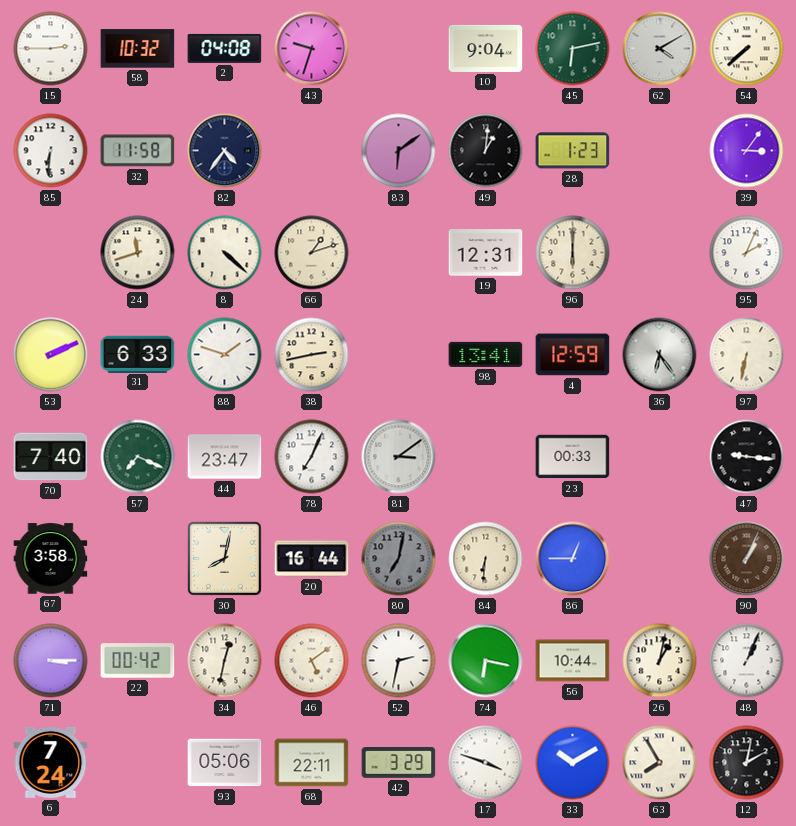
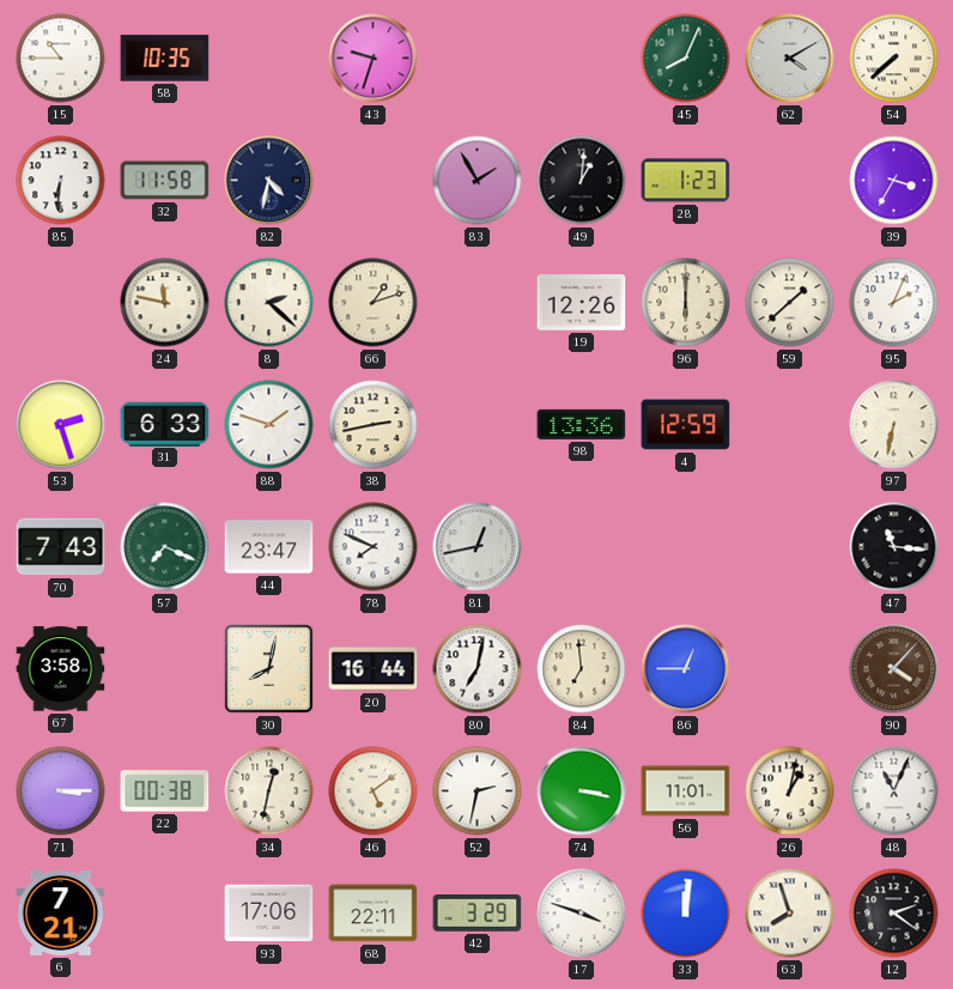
15: 2:45 -> 10:45
58: 10:32 -> 10:35
2: 04:08 -> none
10: 9:04 -> none
45: 6:13 -> 8:04
82: 4:36 -> 4:32
83: 6:09 -> 1:55
39: 3:06 -> 3:35
24: 11:42 -> 11:47
8: 4:22 -> 2:22
19: 12:31 -> 12:26
59: none -> 1:38
53: 2:11 -> 2:27
98: 13:41 -> 13:36
36: 6:24 -> none
70: 7:40 -> 7:43
78: 7:04 -> 7:49
81: 3:09 -> 12:43
23: 00:33 -> none
47: 9:16 -> 11:16
80 dial: grey -> white
84: 6:31 -> 6:59
90: 1:04 -> 4:07
22: 00:42 -> 00:38
74: 6:17 -> 3:17
56: 10:44 -> 11:01
48: 1:04 -> 11:04
6: 7:24 -> 7:21
93: 05:06 -> 17:06
33: 10:10 -> 12:01
63: 7:55 -> 7:57
12: 2:02 -> 2:21
